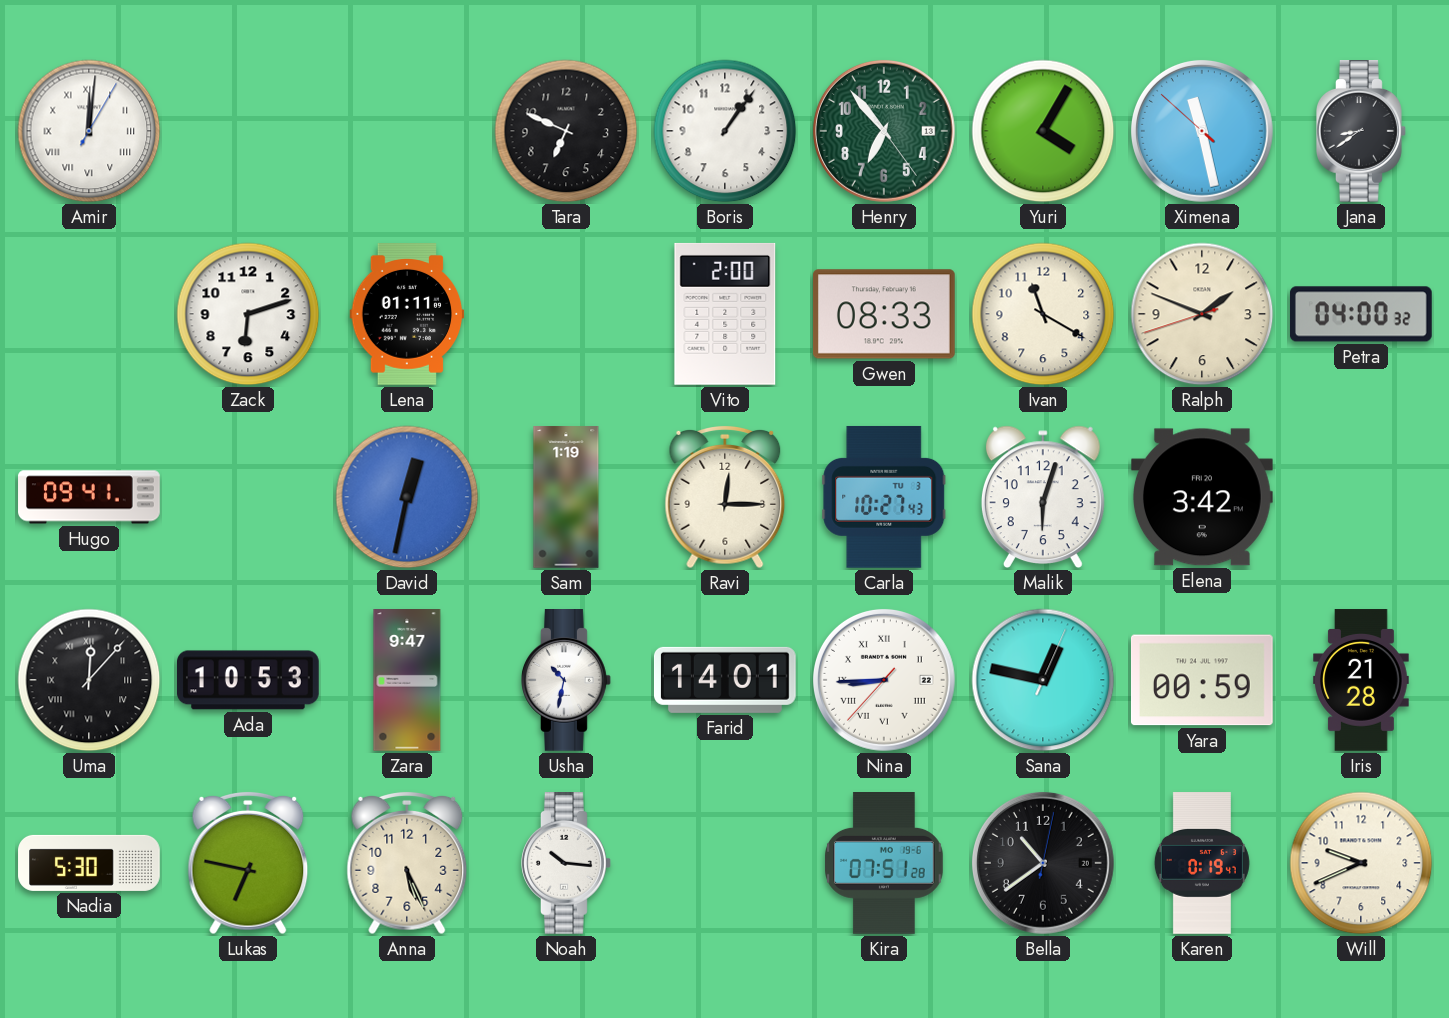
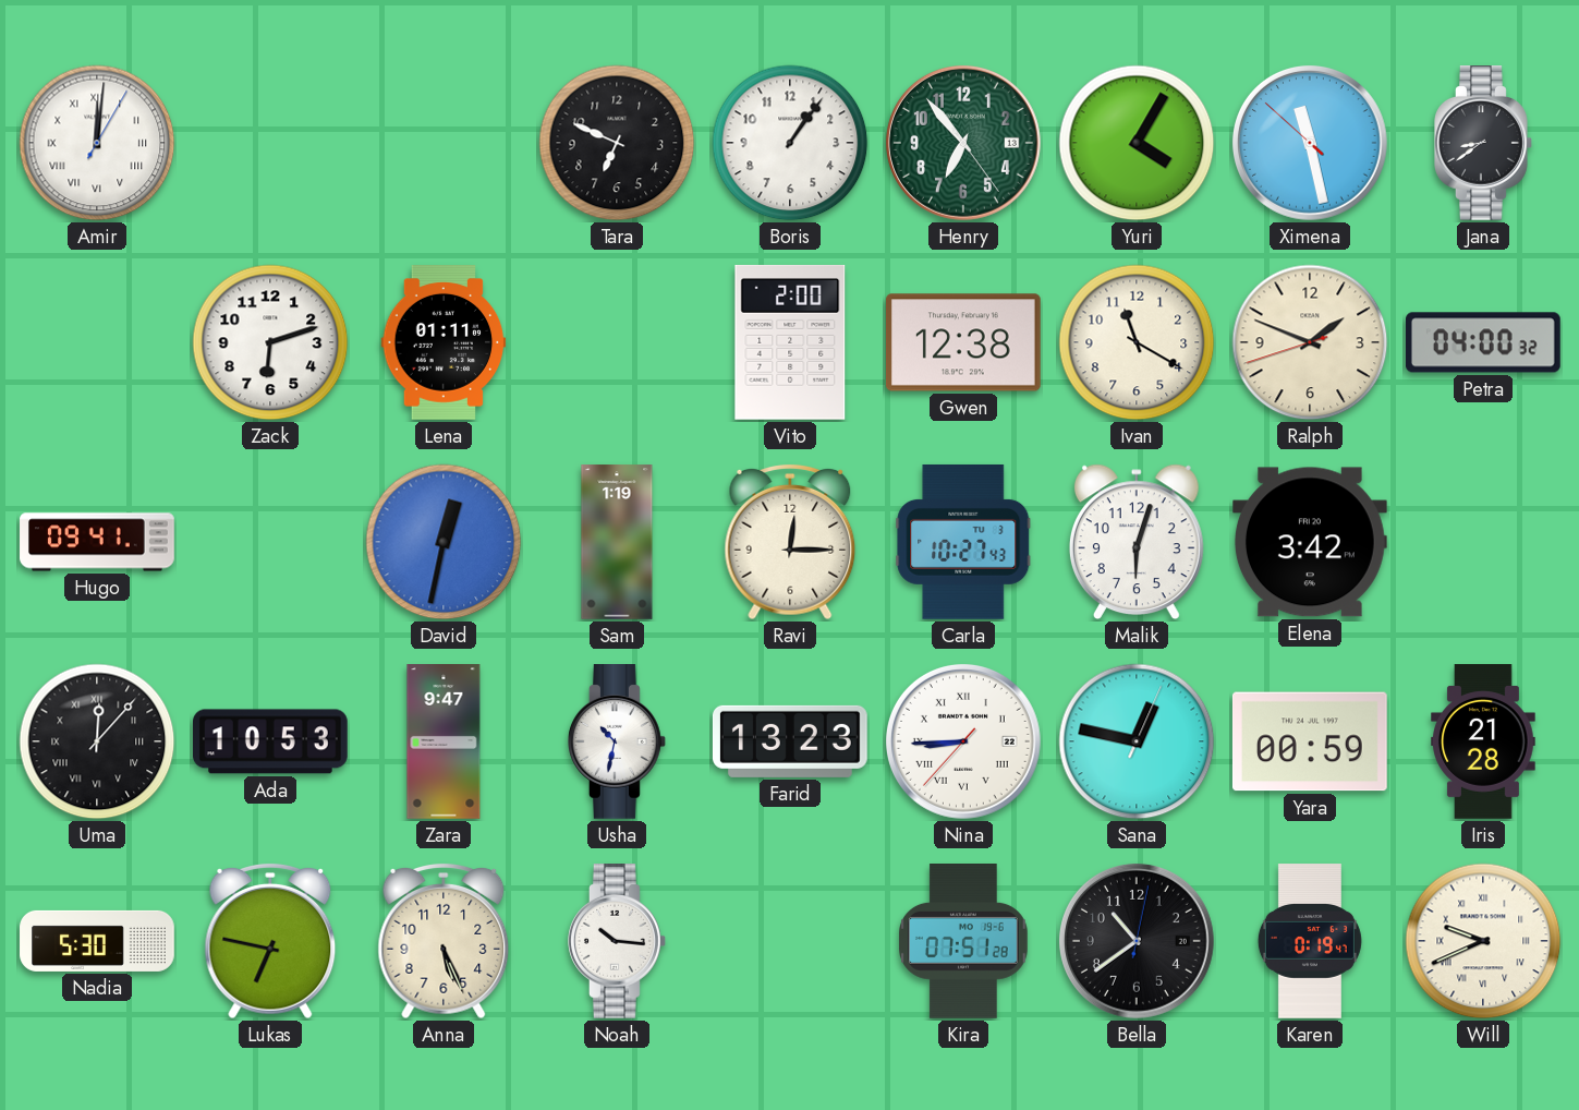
Gwen: 08:33 -> 12:38
Farid: 14:01 -> 13:23
Will numerals: Arabic -> Roman
